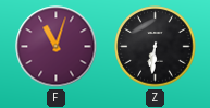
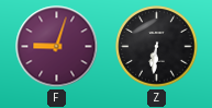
F: 11:03 -> 9:03
